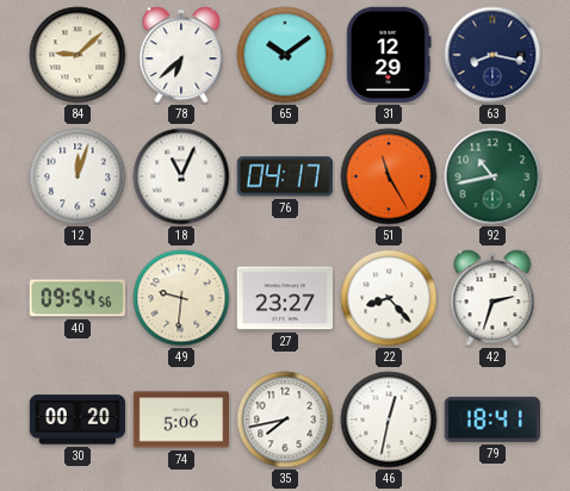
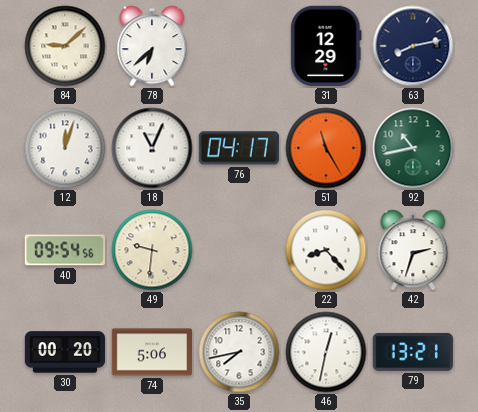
65: 10:09 -> none
63: 8:17 -> 8:13
27: 23:27 -> none
79: 18:41 -> 13:21
